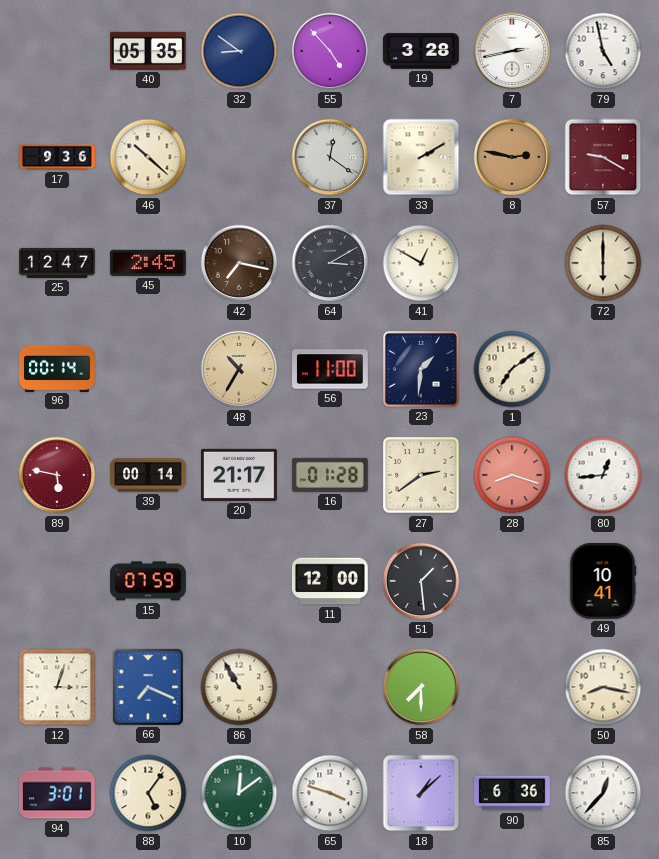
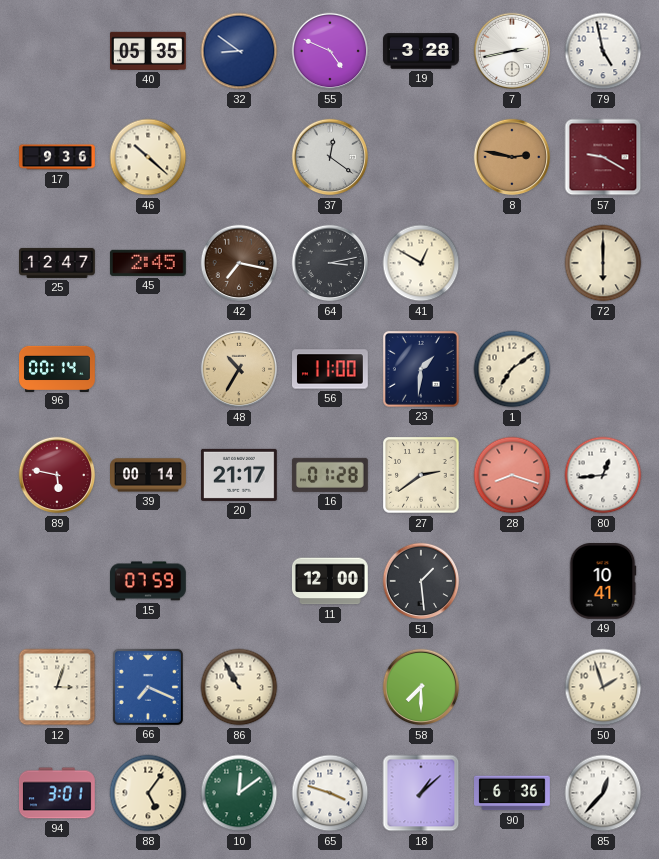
55: 4:53 -> 4:49
33: 2:10 -> none
64: 3:10 -> 3:13
50: 8:17 -> 1:57
